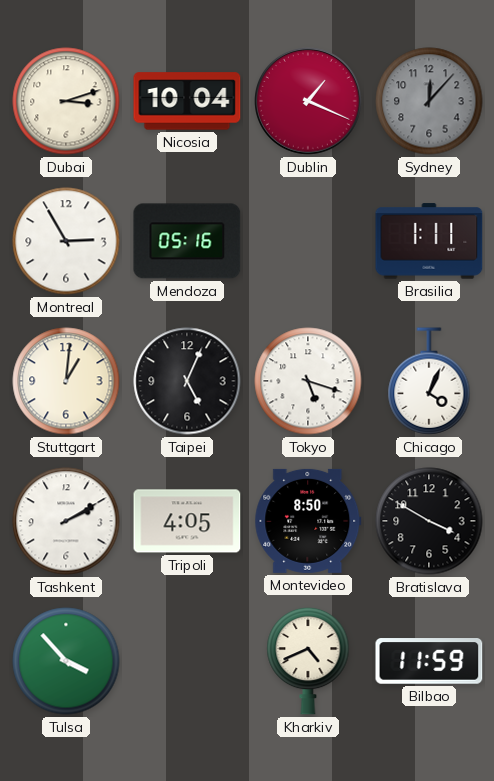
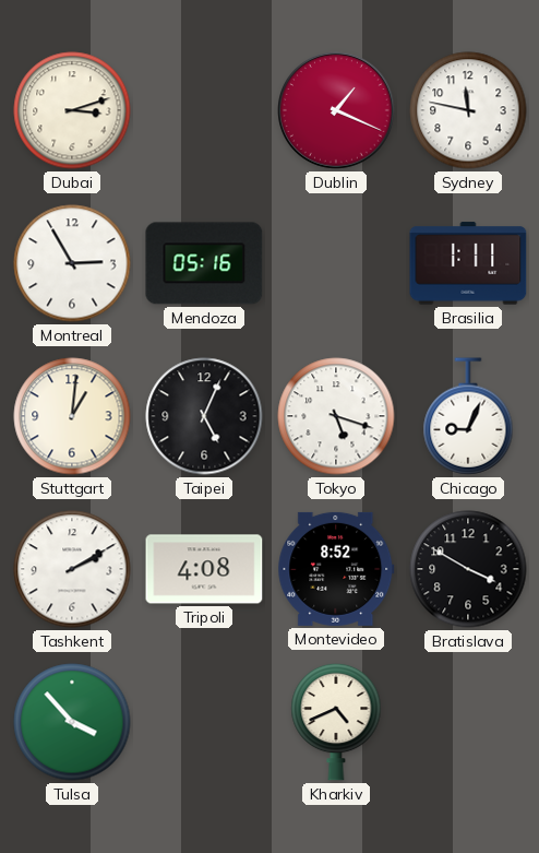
Nicosia: 10:04 -> none
Sydney: 12:07 -> 11:47
Sydney dial: grey -> white
Chicago: 4:04 -> 9:04
Tripoli: 4:05 -> 4:08
Montevideo: 8:50 -> 8:52
Bilbao: 11:59 -> none
